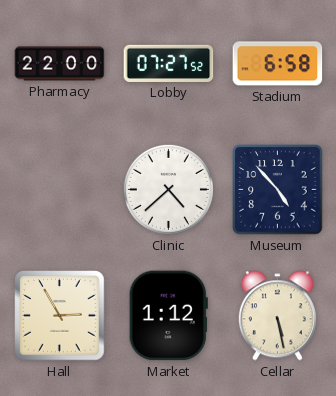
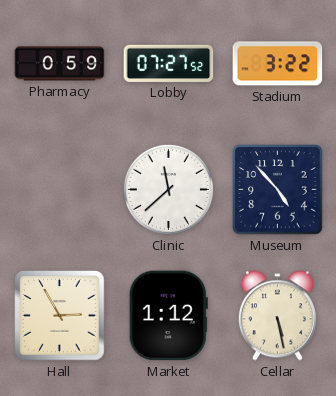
Pharmacy: 22:00 -> 0:59
Stadium: 6:58 -> 3:22
Clinic: 4:38 -> 11:38
